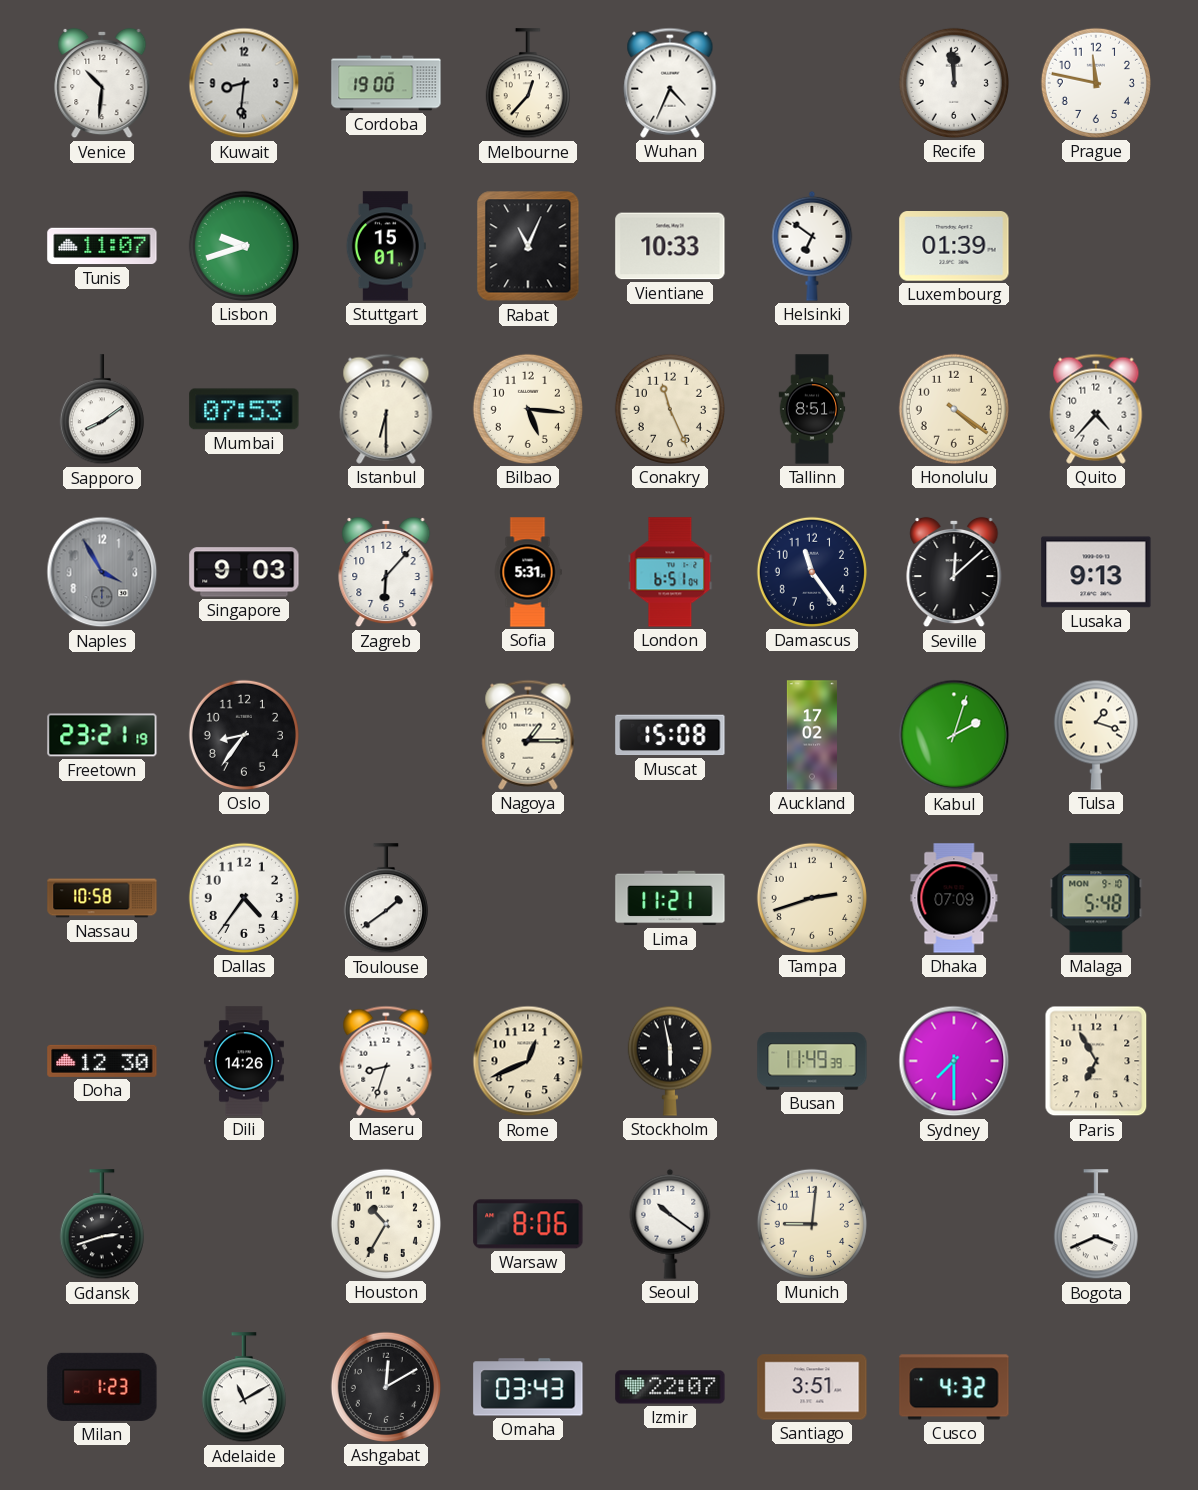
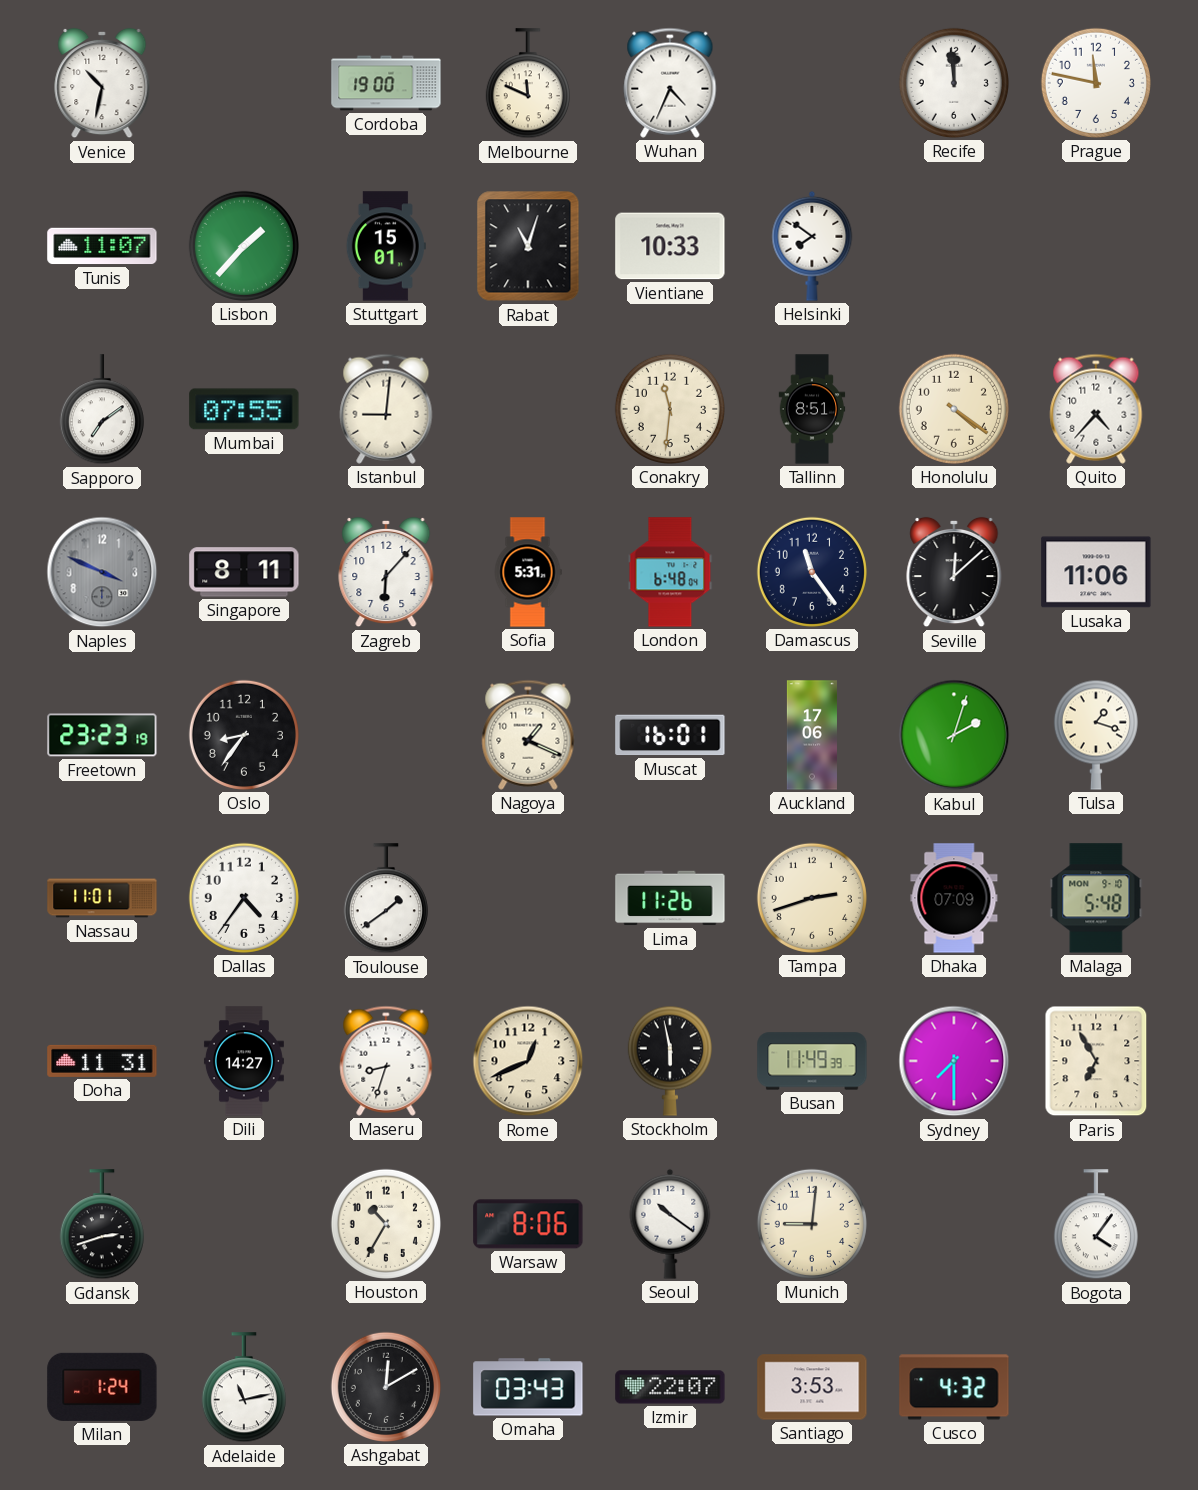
Venice: 10:31 -> 10:32
Kuwait: 8:31 -> none
Melbourne: 12:37 -> 11:49
Lisbon: 9:42 -> 1:37
Rabat: 11:04 -> 11:03
Helsinki: 6:51 -> 7:51
Luxembourg: 01:39 -> none
Sapporo: 8:09 -> 7:09
Mumbai: 07:53 -> 07:55
Istanbul: 6:30 -> 9:01
Bilbao: 5:16 -> none
Conakry: 11:26 -> 11:31
Naples: 3:55 -> 3:49
Singapore: 9:03 -> 8:11
London: 6:51 -> 6:48
Lusaka: 9:13 -> 11:06
Freetown: 23:21 -> 23:23
Nagoya: 1:15 -> 1:19
Muscat: 15:08 -> 16:01
Auckland: 17:02 -> 17:06
Nassau: 10:58 -> 11:01
Lima: 11:21 -> 11:26
Doha: 12:30 -> 11:31
Dili: 14:26 -> 14:27
Bogota: 3:41 -> 4:06
Milan: 1:23 -> 1:24
Adelaide: 11:10 -> 11:13
Santiago: 3:51 -> 3:53
